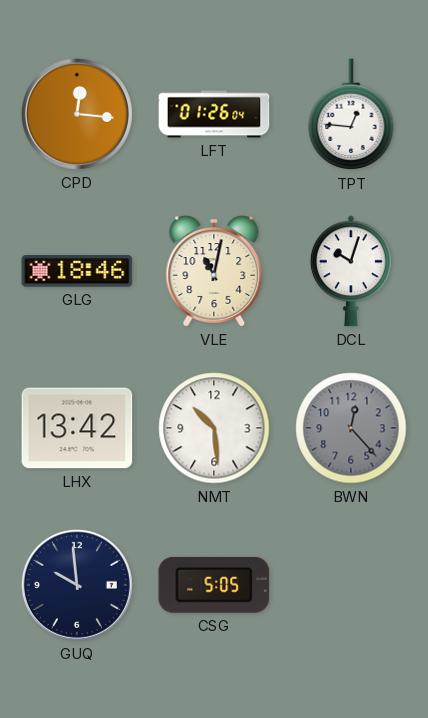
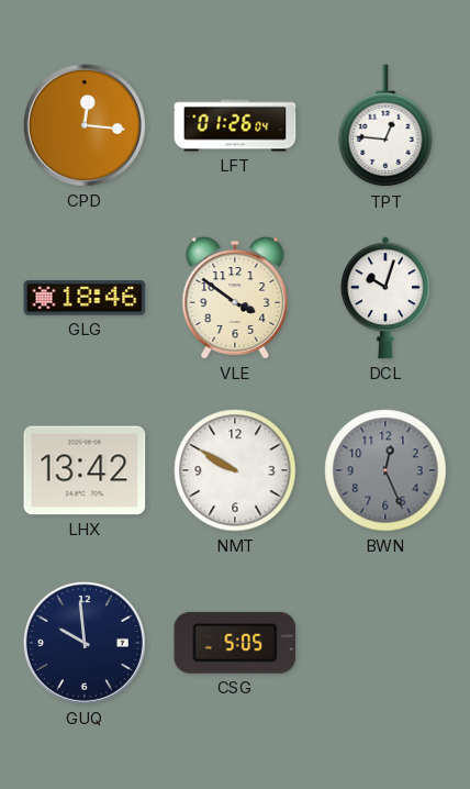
VLE: 11:02 -> 3:51
NMT: 10:29 -> 9:50
BWN: 12:23 -> 12:26
